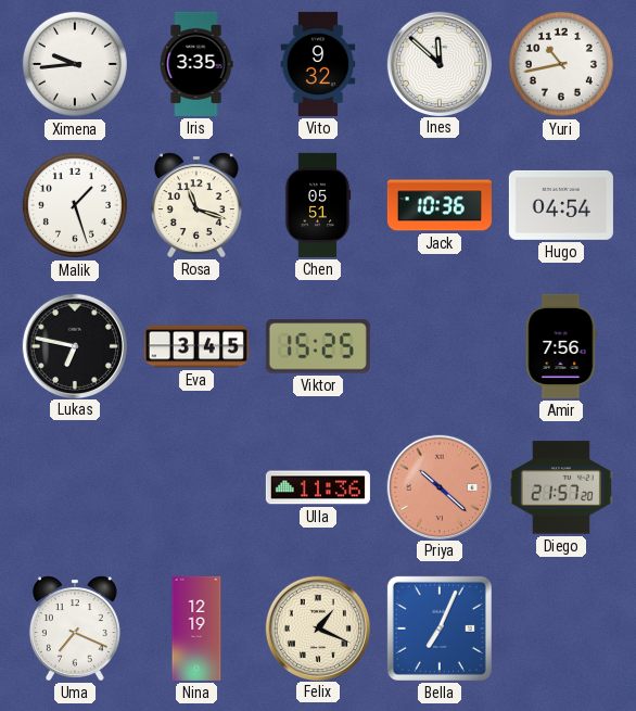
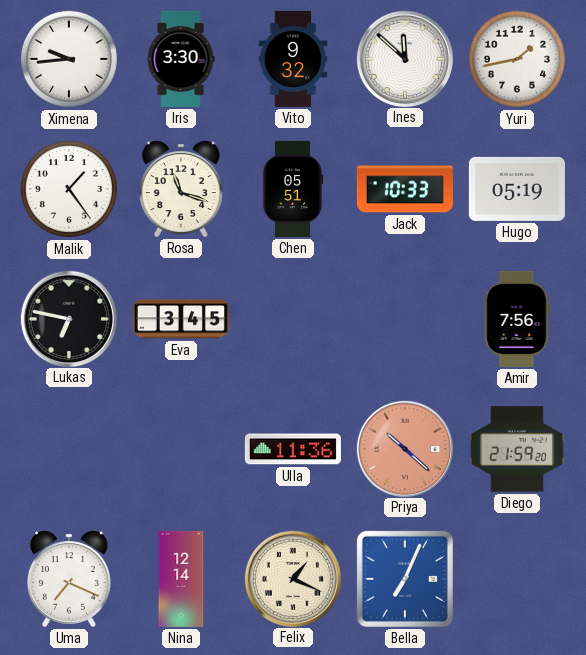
Iris: 3:35 -> 3:30
Yuri: 10:43 -> 1:43
Malik: 1:27 -> 1:24
Jack: 10:36 -> 10:33
Hugo: 04:54 -> 05:19
Viktor: 15:25 -> none
Diego: 21:57 -> 21:59
Nina: 12:19 -> 12:14
